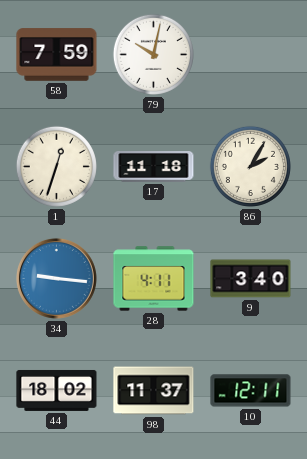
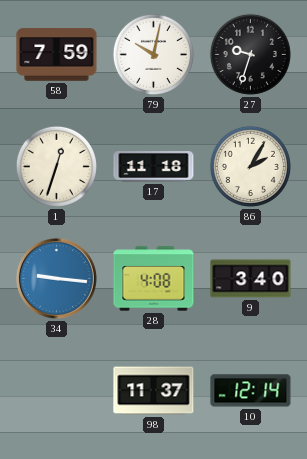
27: none -> 9:33
28: 4:11 -> 4:08
44: 18:02 -> none
10: 12:11 -> 12:14
